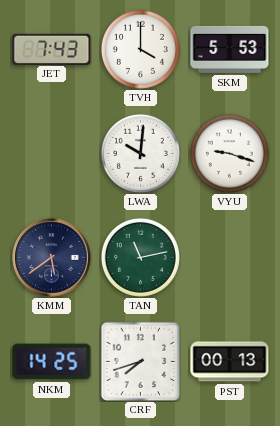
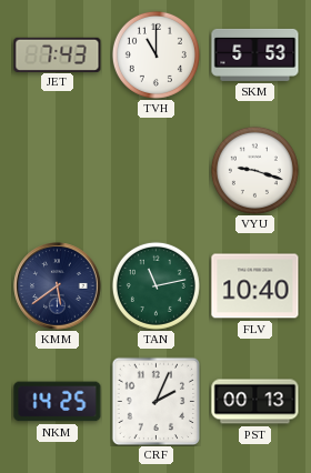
TVH: 4:00 -> 11:00
LWA: 10:01 -> none
FLV: none -> 10:40
CRF: 7:42 -> 2:04
